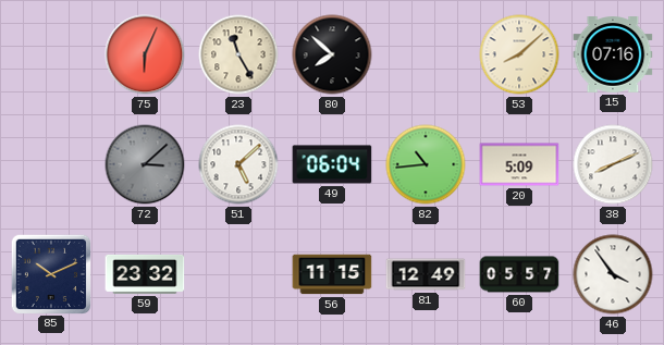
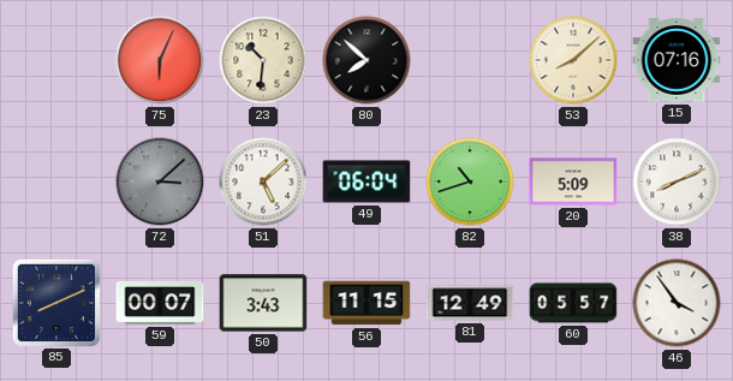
23: 11:25 -> 10:31
82: 10:44 -> 10:42
85: 10:11 -> 8:11
59: 23:32 -> 00:07
50: none -> 3:43
